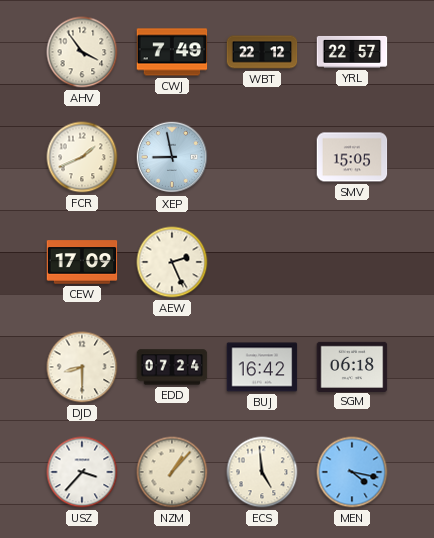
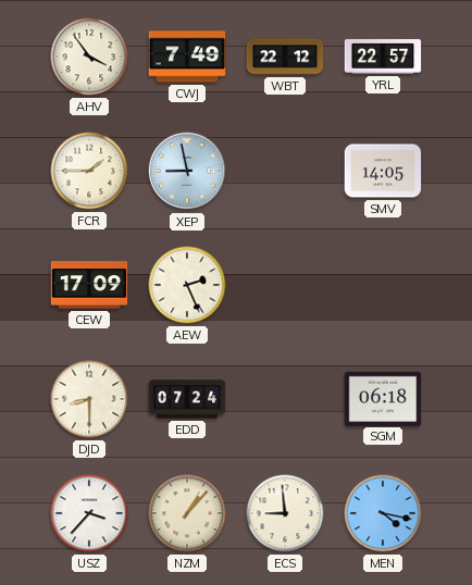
FCR: 1:41 -> 1:45
SMV: 15:05 -> 14:05
BUJ: 16:42 -> none
ECS: 4:59 -> 8:59
